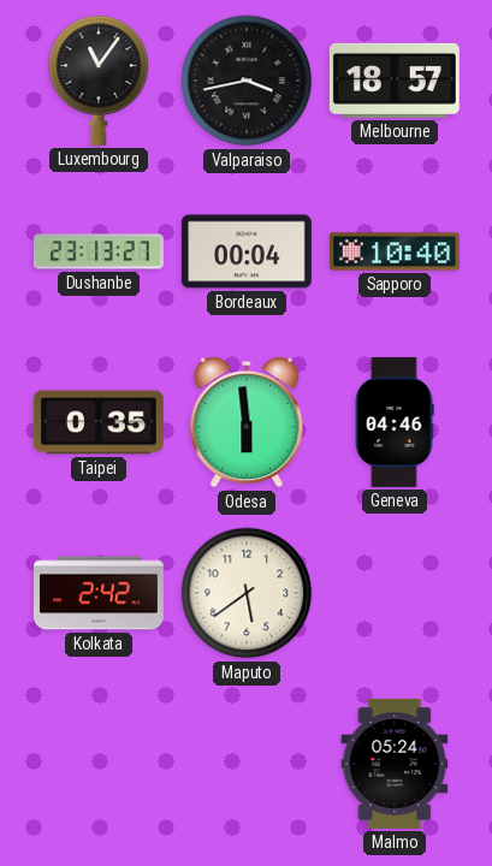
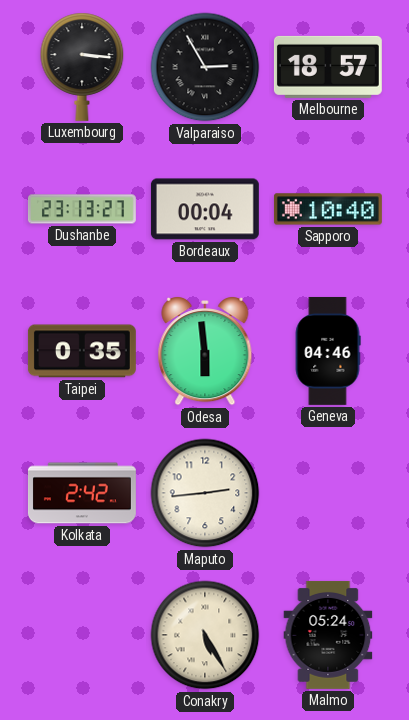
Luxembourg: 11:06 -> 3:16
Valparaiso: 3:43 -> 2:55
Maputo: 5:39 -> 2:44
Conakry: none -> 5:25
